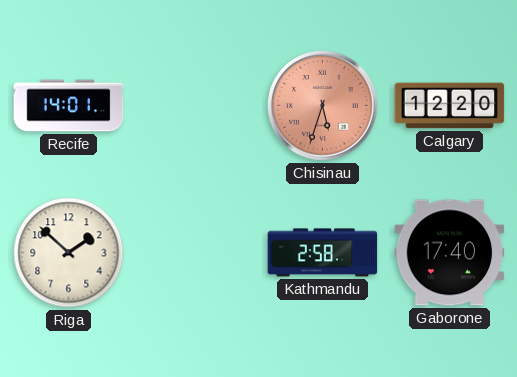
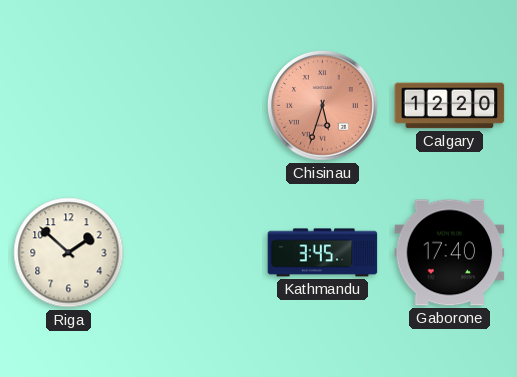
Recife: 14:01 -> none
Kathmandu: 2:58 -> 3:45
